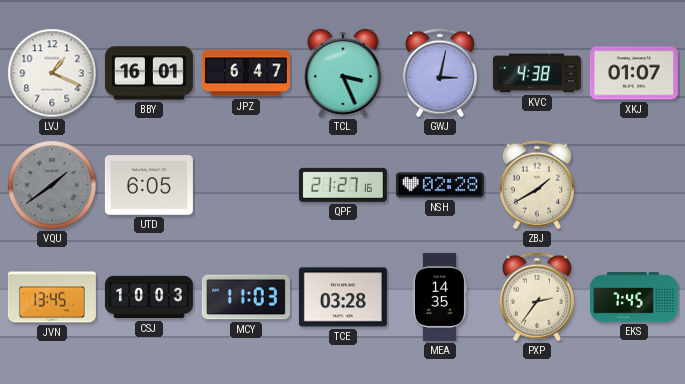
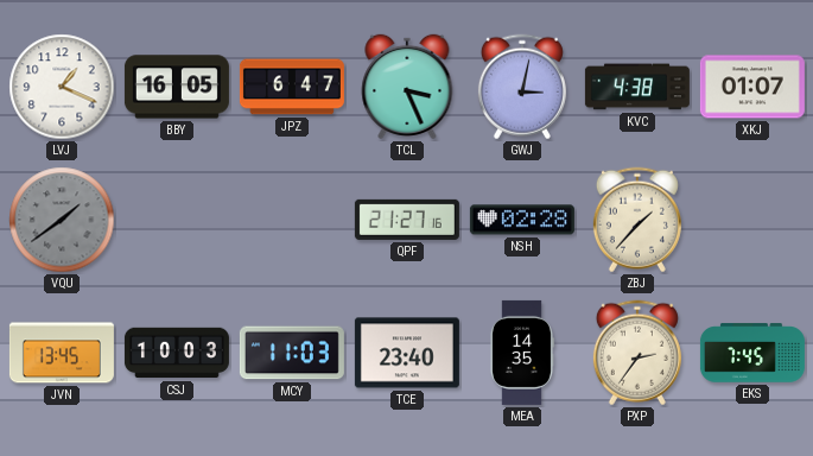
BBY: 16:01 -> 16:05
UTD: 6:05 -> none
ZBJ: 1:40 -> 1:37
TCE: 03:28 -> 23:40
